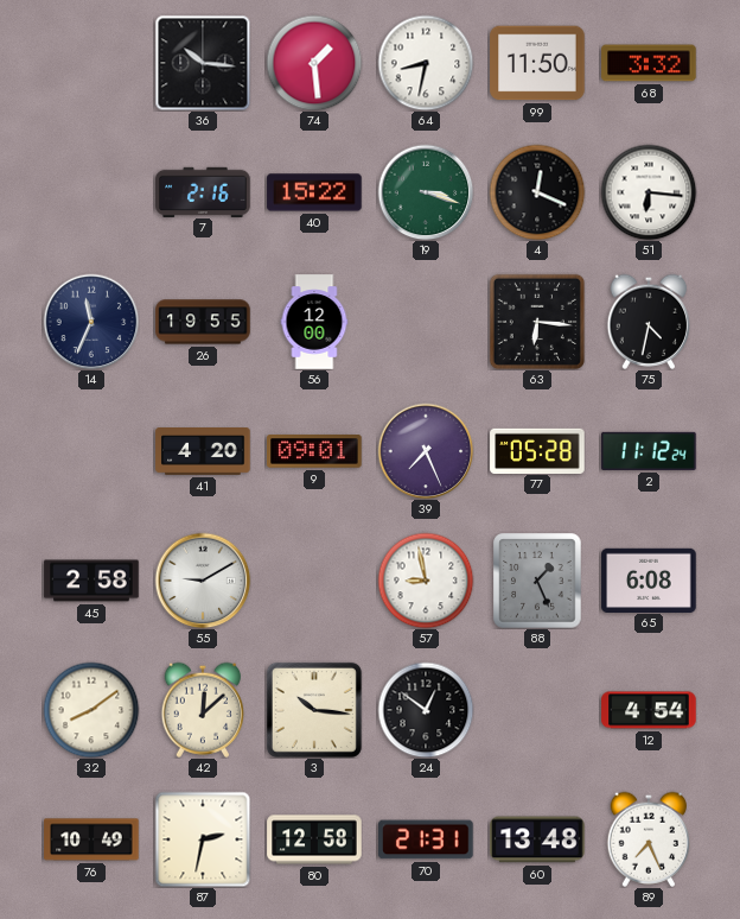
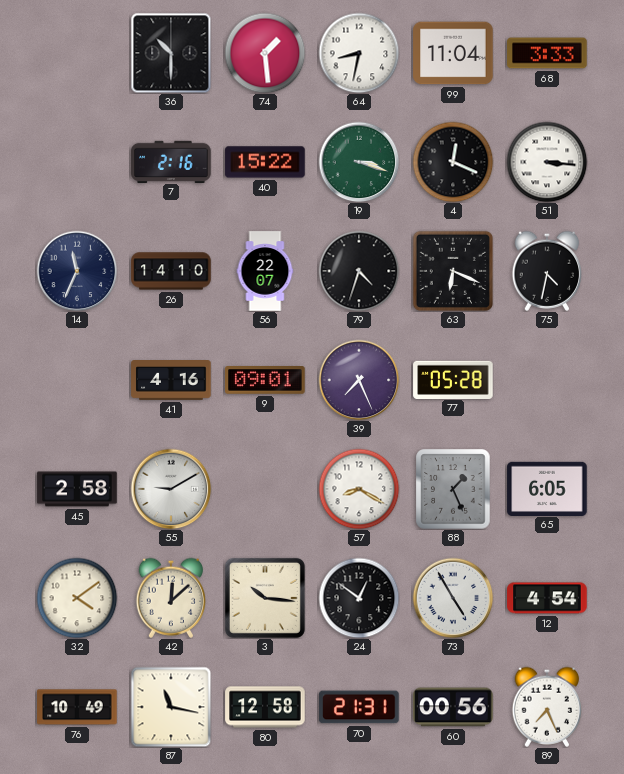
36: 10:16 -> 10:30
99: 11:50 -> 11:04
68: 3:32 -> 3:33
51: 6:16 -> 3:16
26: 19:55 -> 14:10
56: 12:00 -> 22:07
79: none -> 4:33
63: 6:16 -> 6:19
41: 4:20 -> 4:16
2: 11:12 -> none
57: 8:58 -> 8:20
65: 6:08 -> 6:05
32: 8:09 -> 4:09
73: none -> 4:55
87: 2:32 -> 11:17
60: 13:48 -> 00:56
